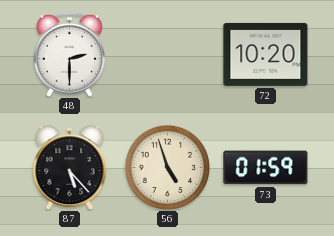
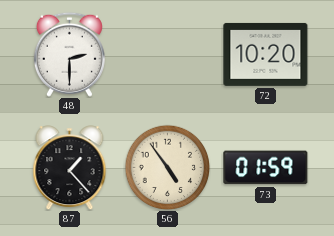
87: 5:23 -> 1:23
56: 4:57 -> 4:54
